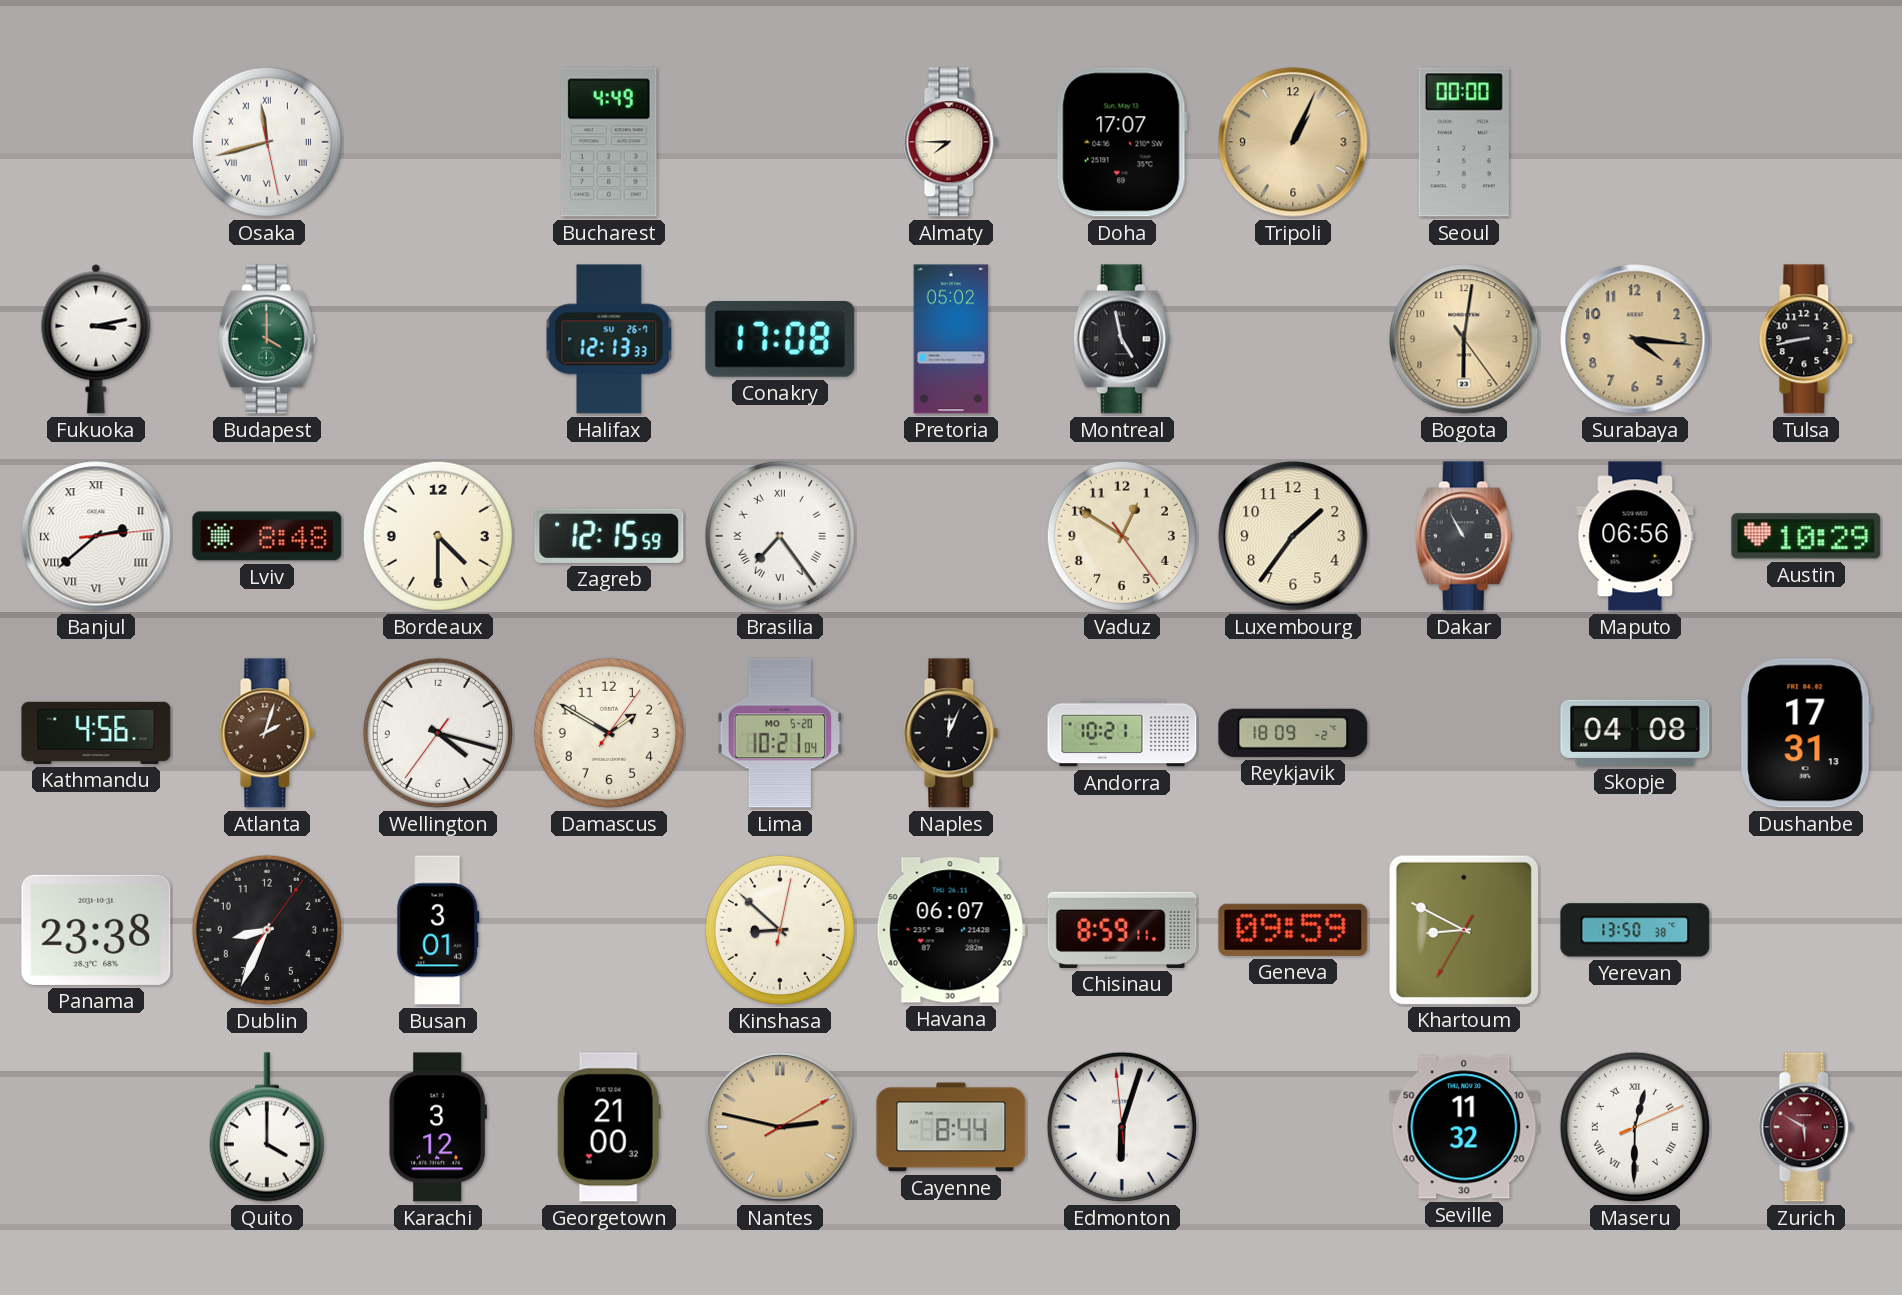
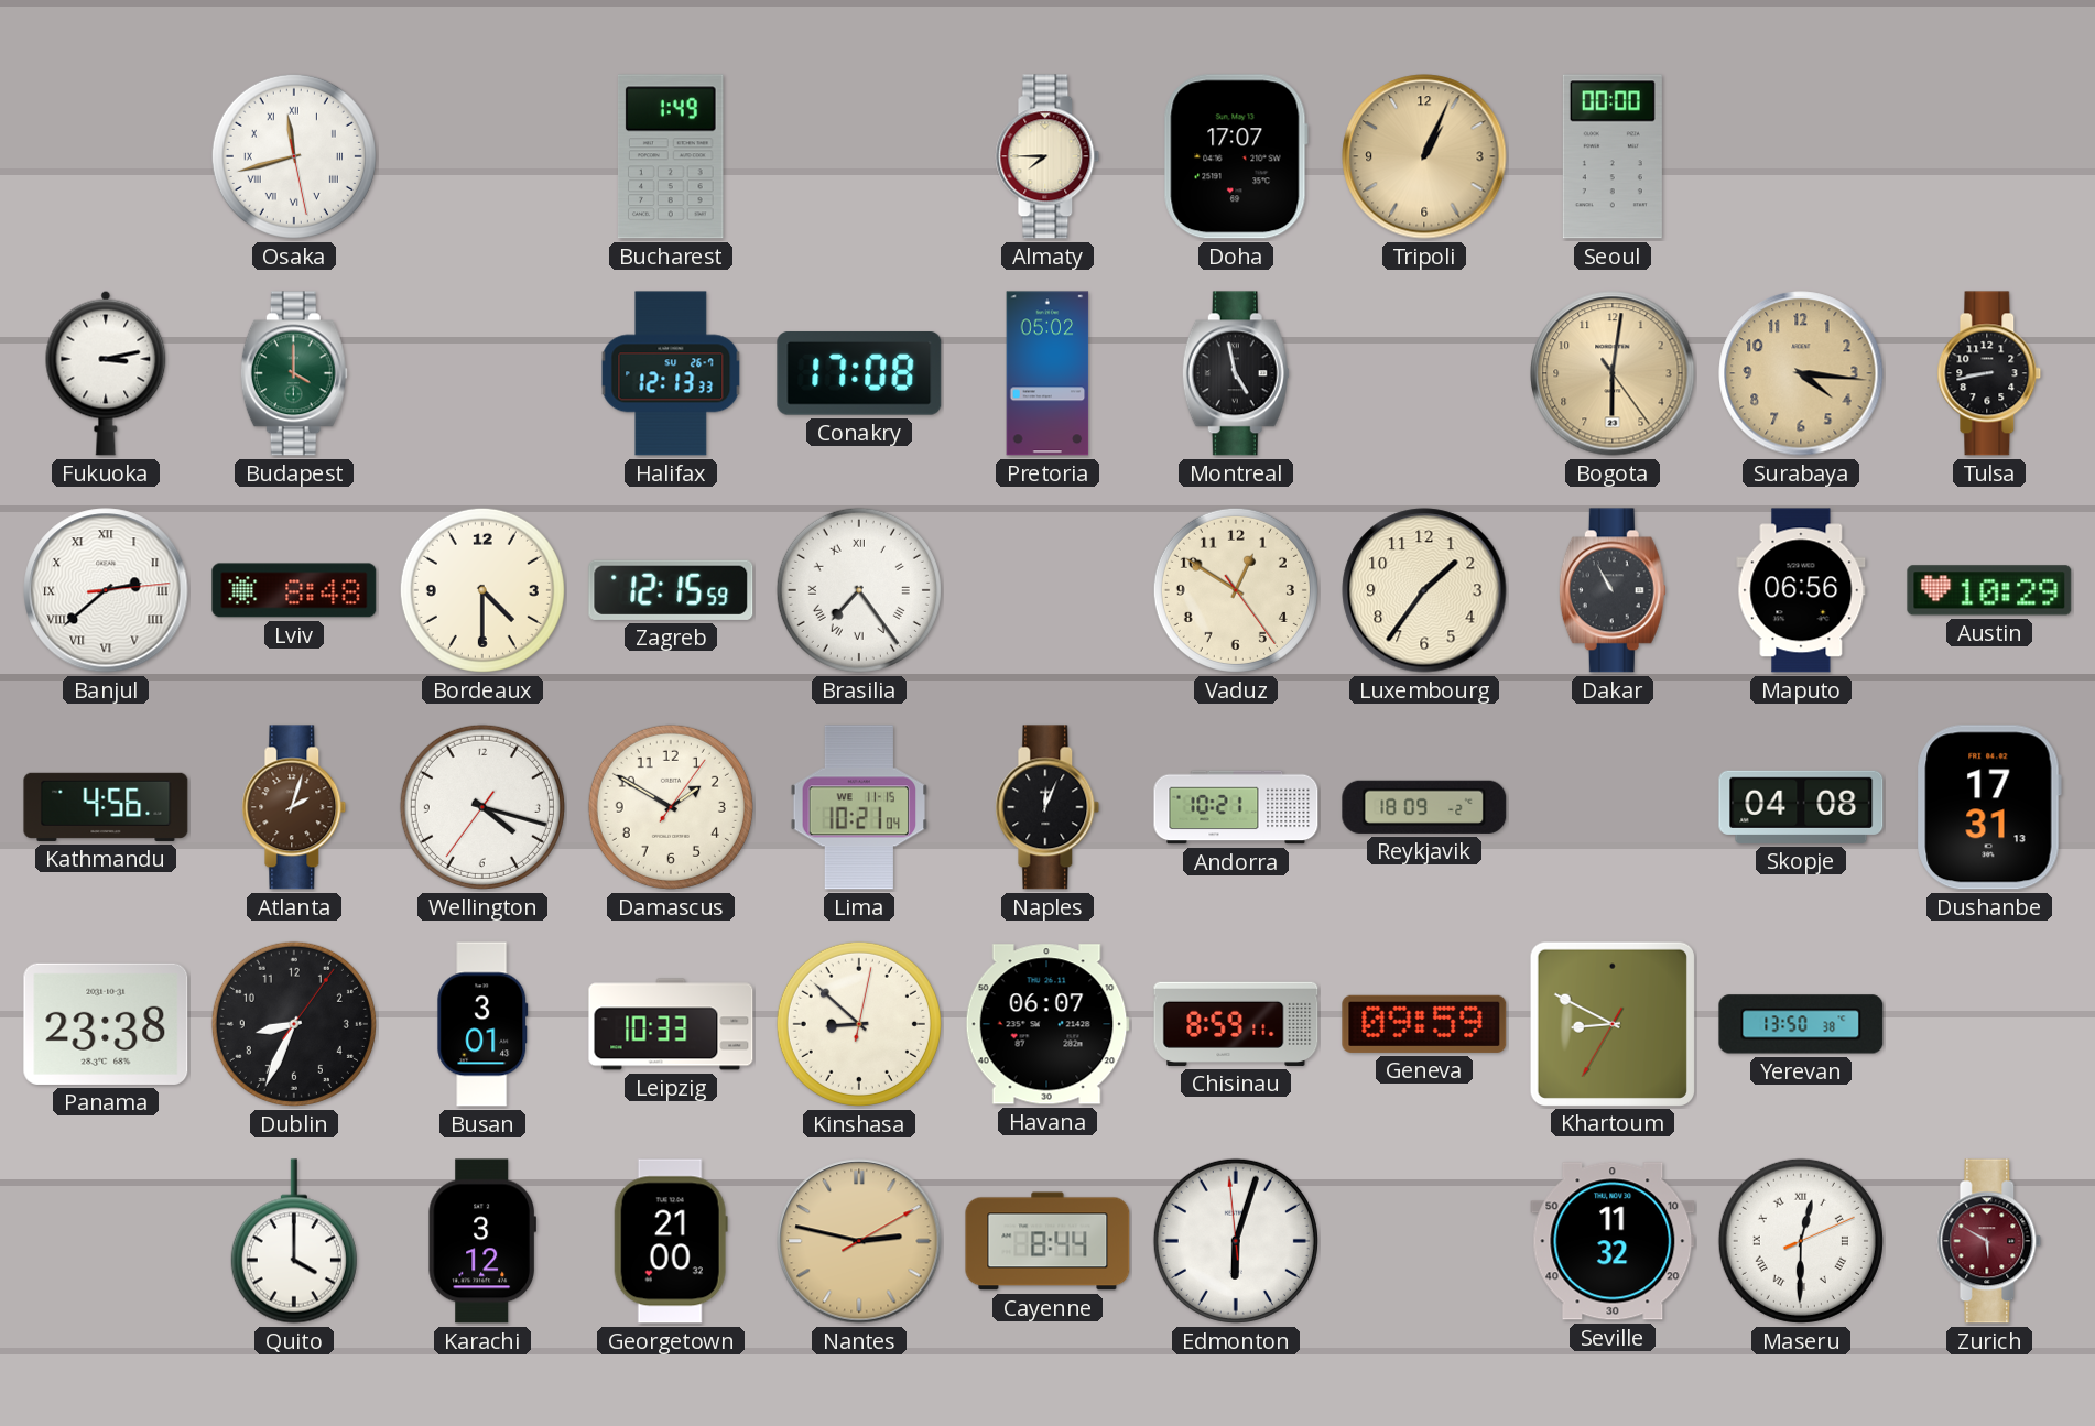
Bucharest: 4:49 -> 1:49
Lima date: MO 5-20 -> WE 11-15
Leipzig: none -> 10:33
